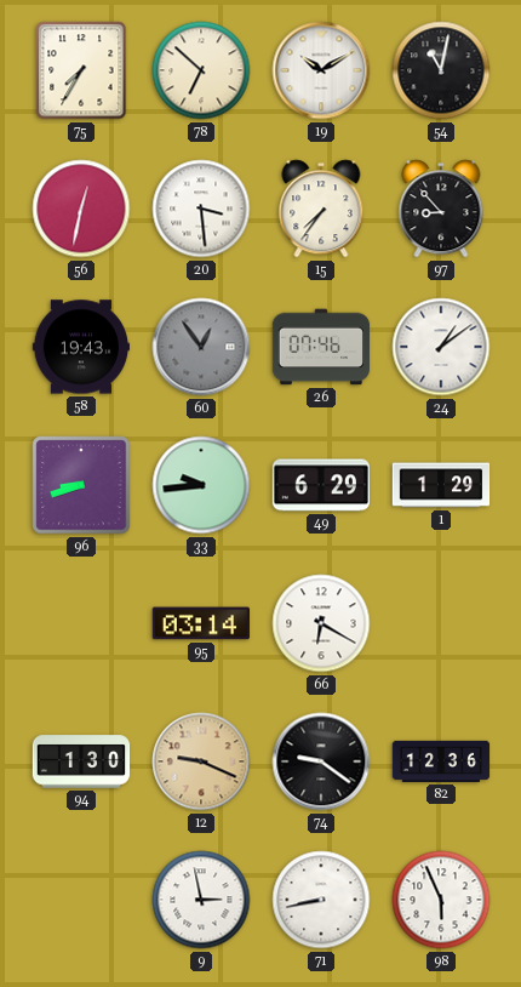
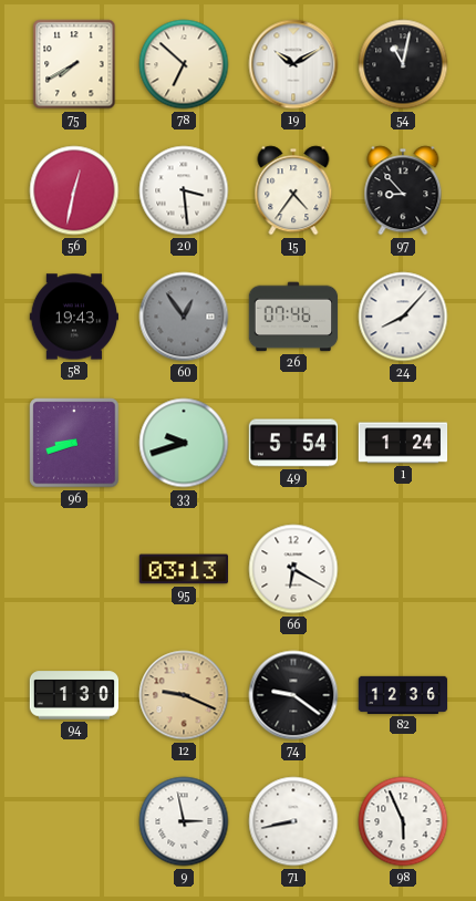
75: 7:35 -> 7:40
15: 7:36 -> 4:36
24: 1:09 -> 8:07
33: 9:44 -> 9:42
49: 6:29 -> 5:54
1: 1:29 -> 1:24
95: 03:14 -> 03:13
